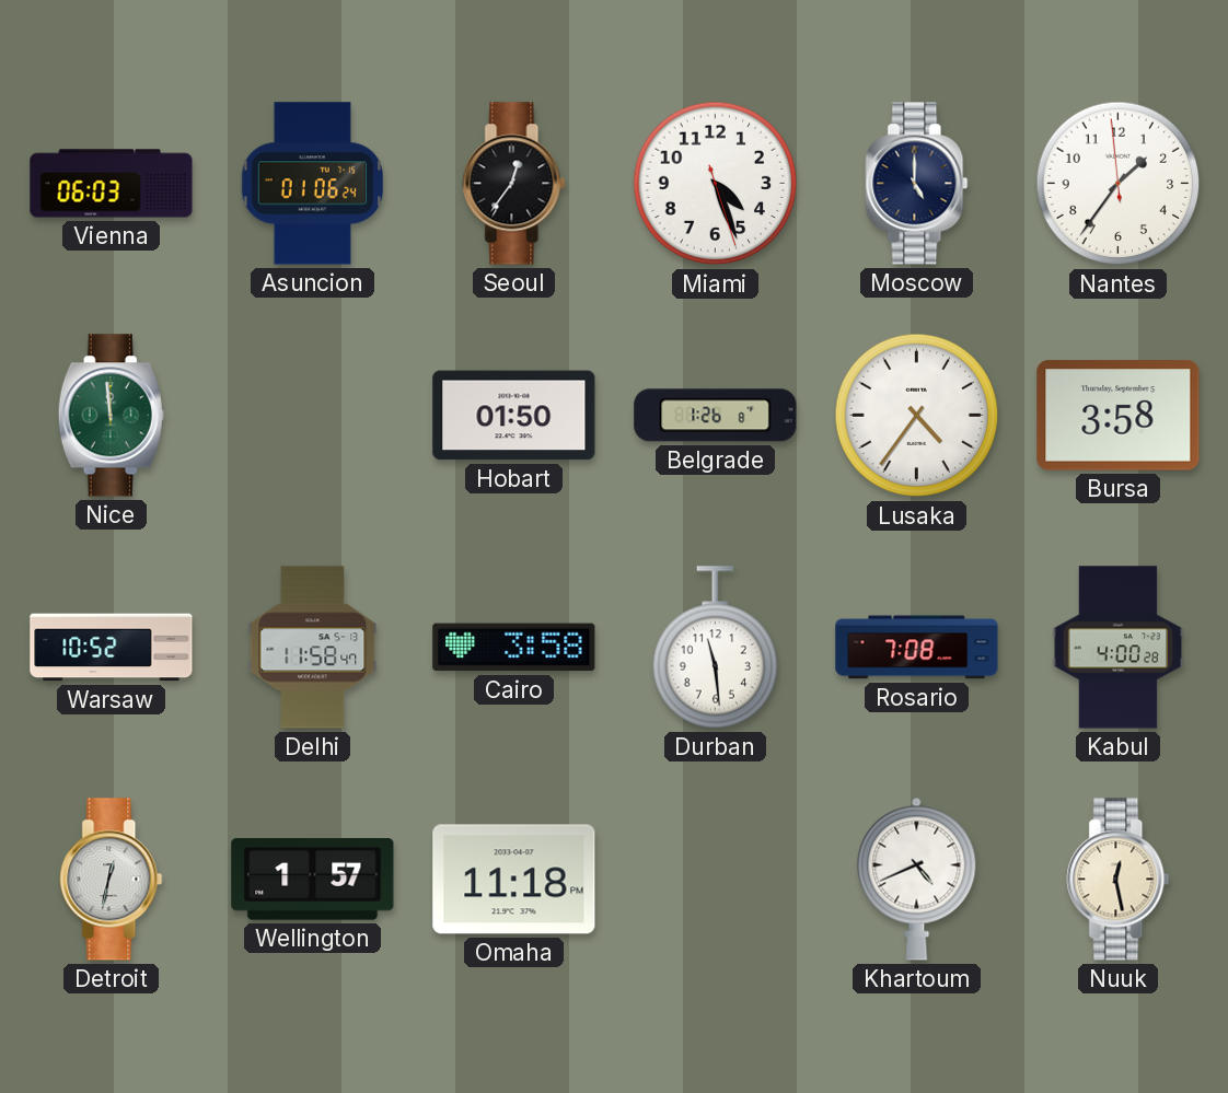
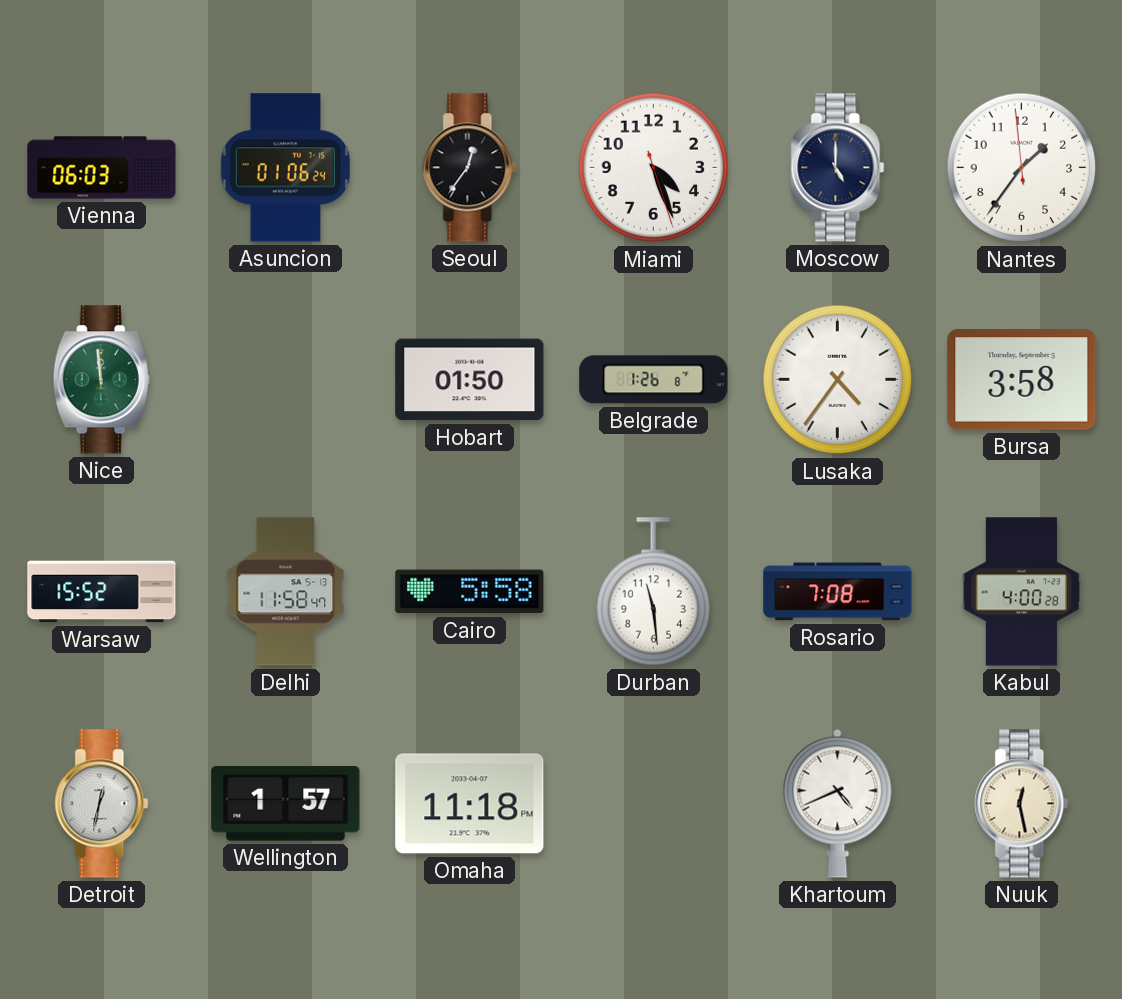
Warsaw: 10:52 -> 15:52
Cairo: 3:58 -> 5:58
